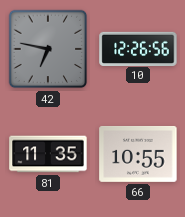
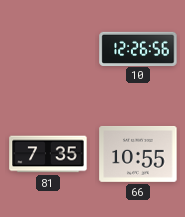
42: 6:47 -> none
81: 11:35 -> 7:35
